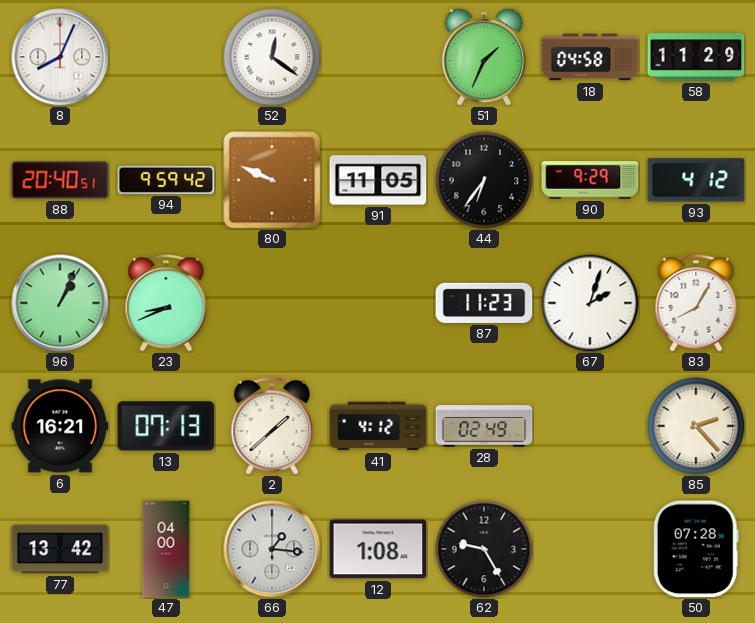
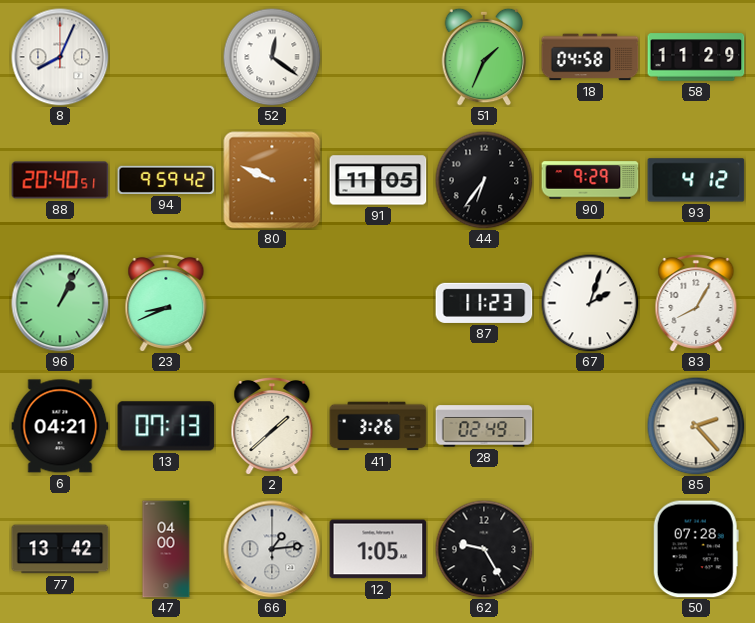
6: 16:21 -> 04:21
41: 4:12 -> 3:26
66: 1:16 -> 1:14
12: 1:08 -> 1:05
